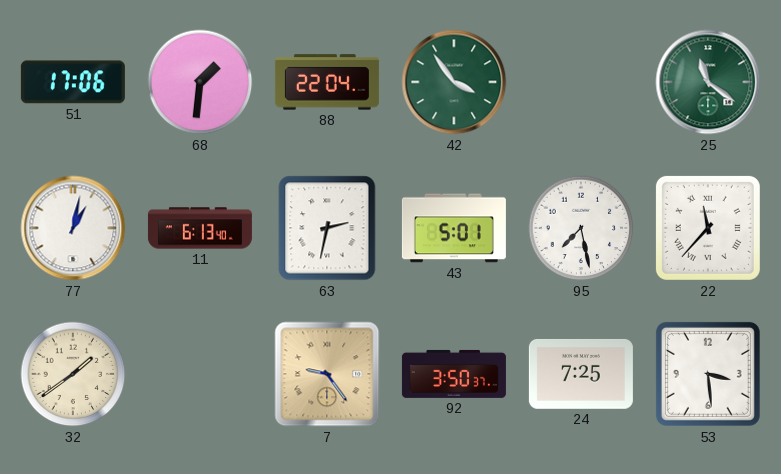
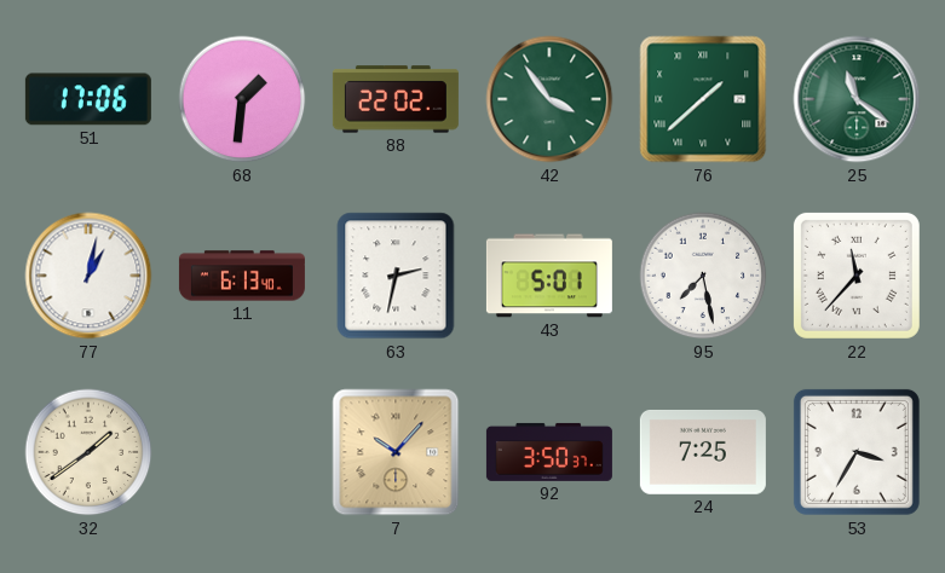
88: 22:04 -> 22:02
76: none -> 1:38
7: 9:24 -> 10:07
53: 3:29 -> 3:35
